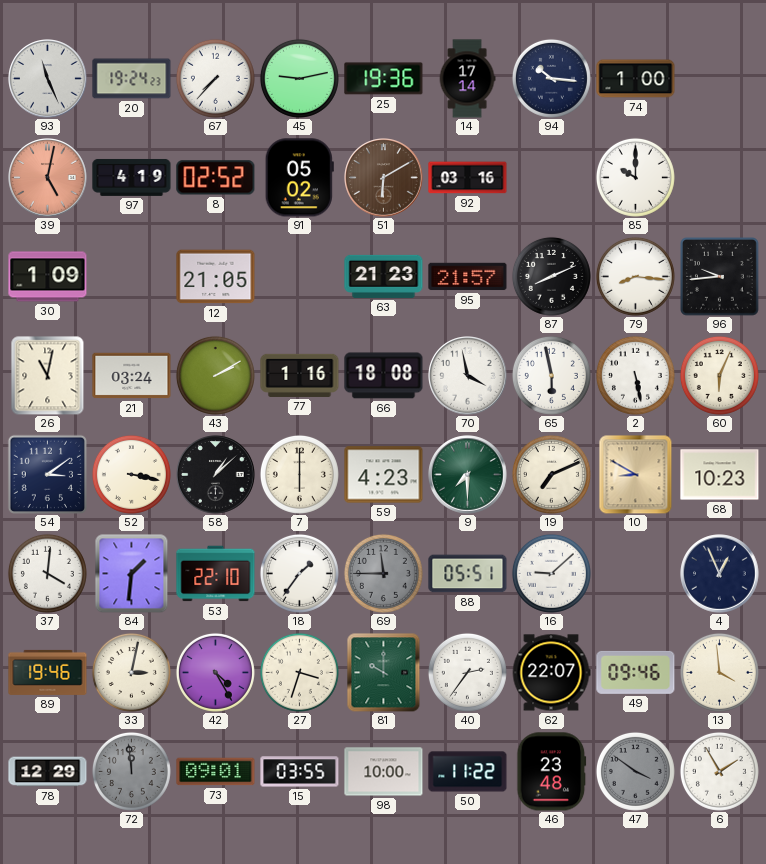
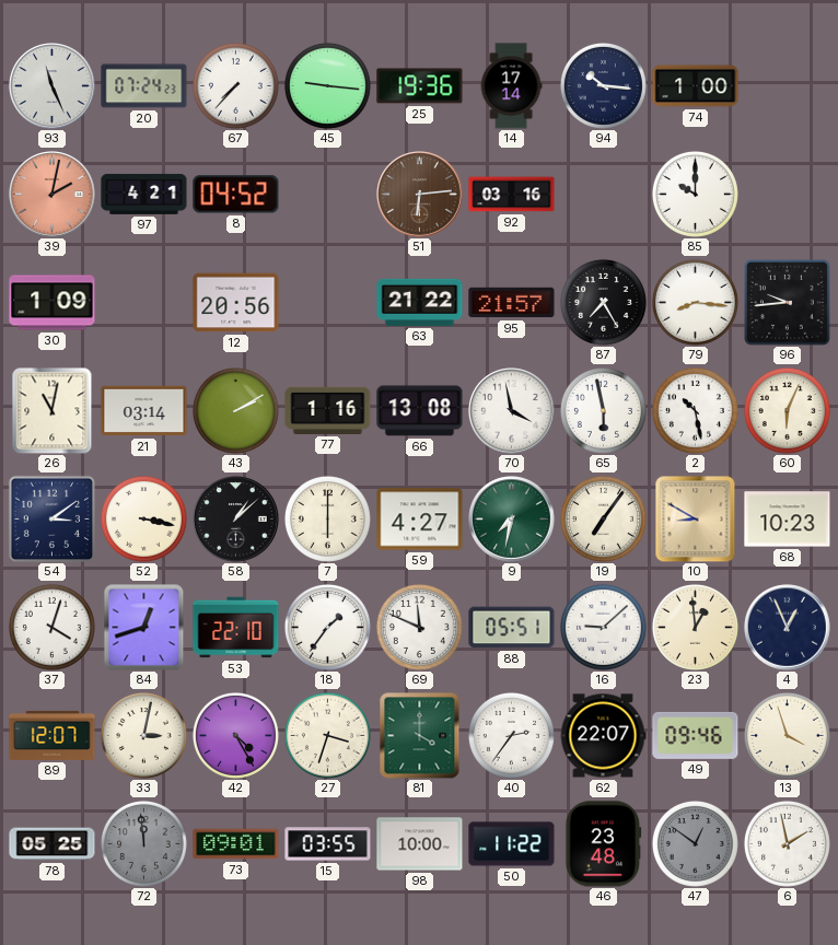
20: 19:24 -> 07:24
45: 9:13 -> 9:16
39: 5:02 -> 2:02
97: 4:19 -> 4:21
8: 02:52 -> 04:52
91: 05:02 -> none
51: 6:10 -> 6:14
12: 21:05 -> 20:56
63: 21:23 -> 21:22
87: 8:11 -> 7:25
21: 03:24 -> 03:14
66: 18:08 -> 13:08
2: 5:28 -> 10:28
59: 4:23 -> 4:27
9: 7:30 -> 7:32
19: 7:11 -> 7:06
37: 4:01 -> 4:03
84: 1:31 -> 12:42
69: 11:45 -> 11:49
69 dial: grey -> white
23: none -> 12:59
89: 19:46 -> 12:07
81: 10:00 -> 4:00
13: 3:59 -> 3:57
78: 12:29 -> 05:25
47: 3:51 -> 12:51
6: 1:55 -> 1:58
